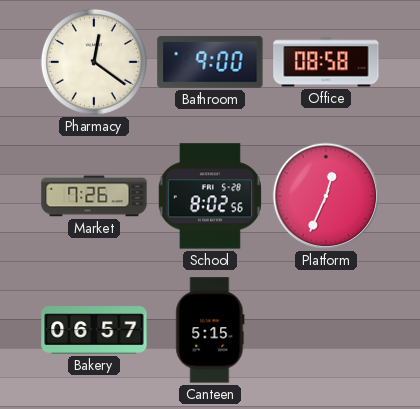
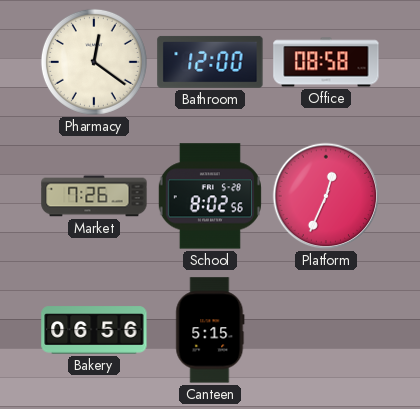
Bathroom: 9:00 -> 12:00
Bakery: 06:57 -> 06:56
